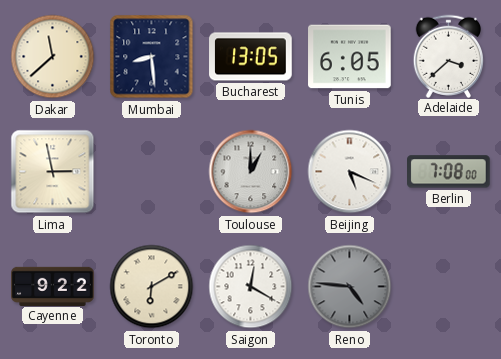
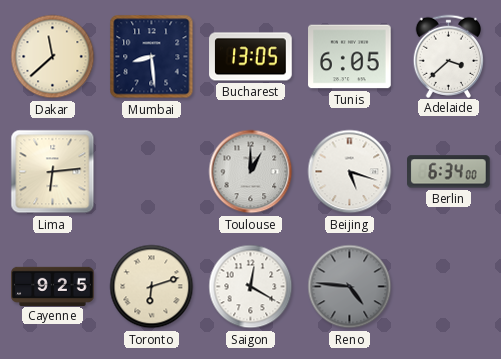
Lima: 2:58 -> 6:14
Beijing: 5:19 -> 5:18
Berlin: 7:08 -> 6:34
Cayenne: 9:22 -> 9:25
Toronto: 6:10 -> 6:12
